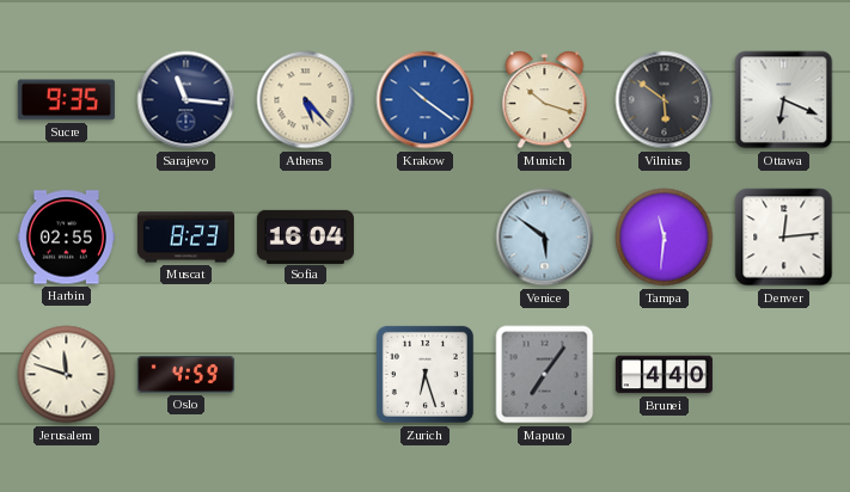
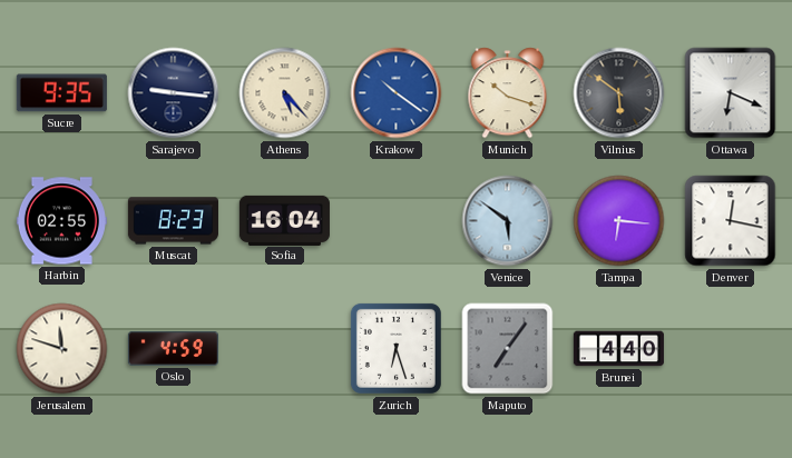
Sarajevo: 11:16 -> 9:16
Tampa: 11:31 -> 6:16
Denver: 12:14 -> 12:17
